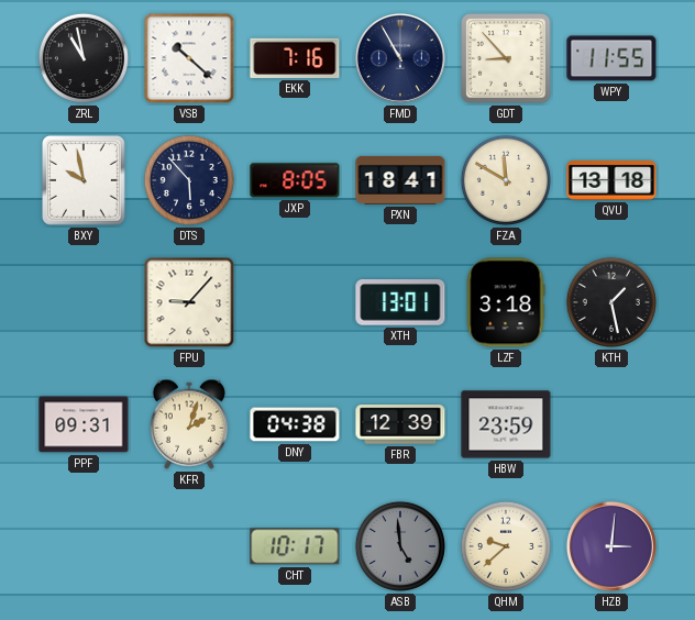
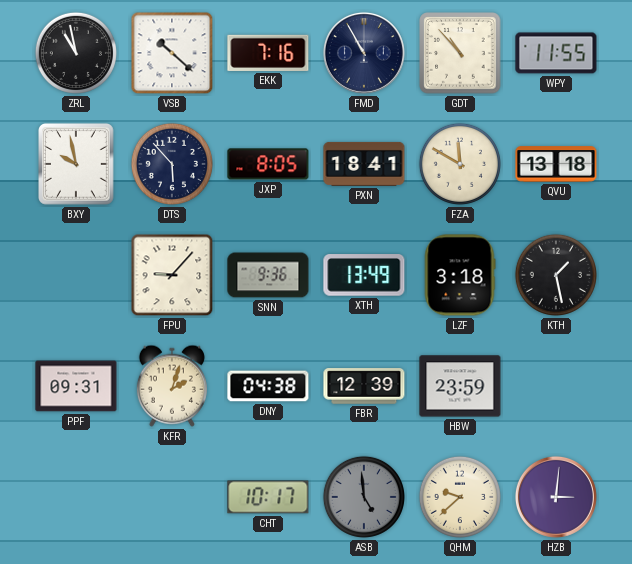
GDT: 8:53 -> 10:53
SNN: none -> 9:36
XTH: 13:01 -> 13:49
